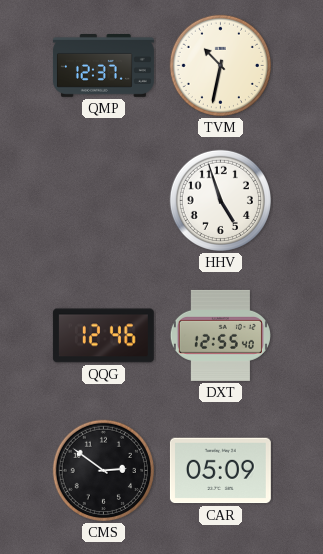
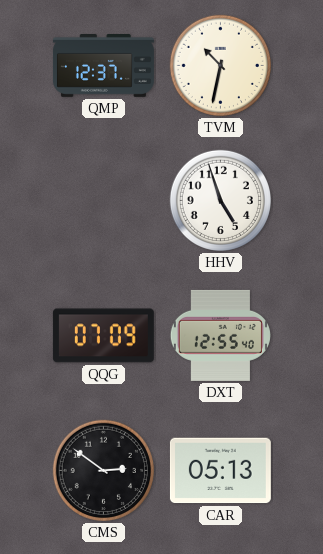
QQG: 12:46 -> 07:09
CAR: 05:09 -> 05:13
